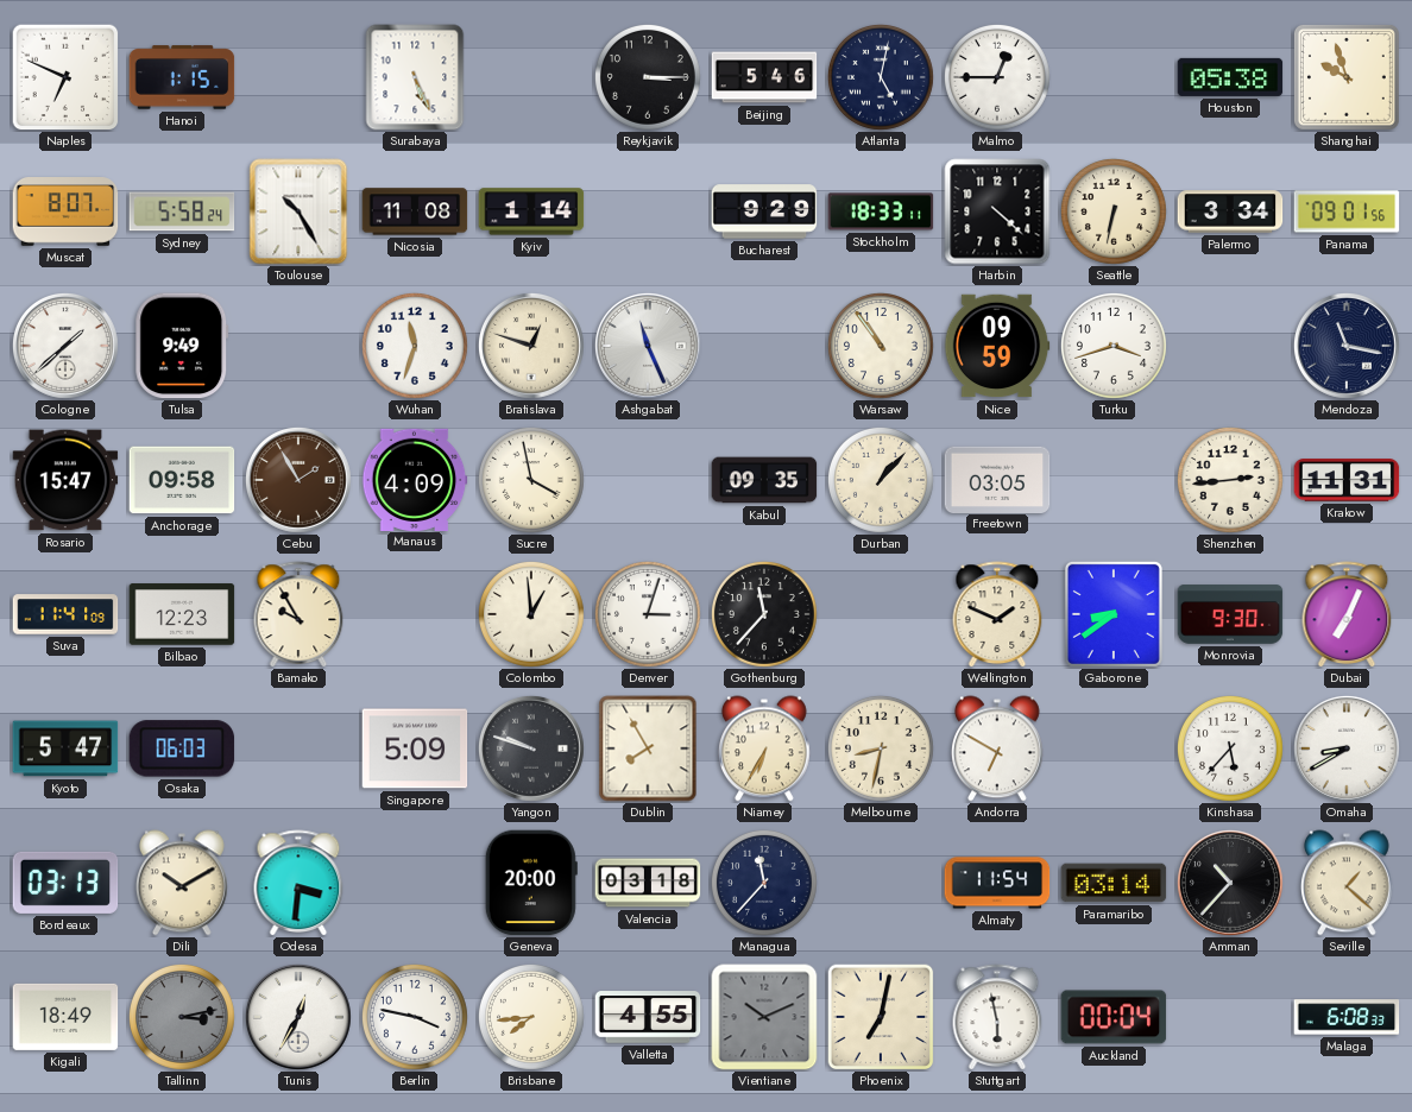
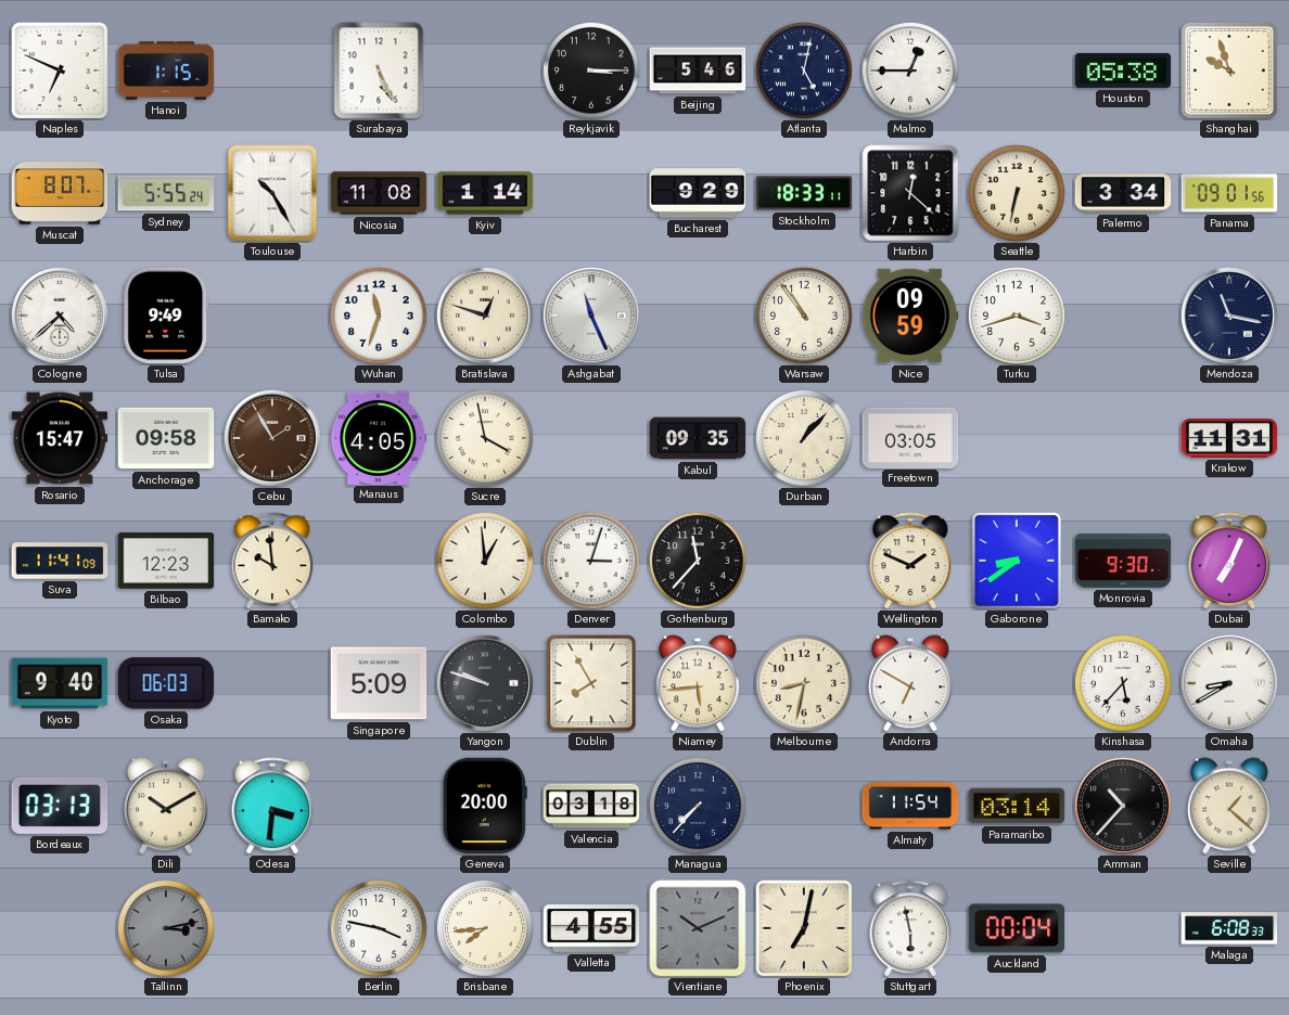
Sydney: 5:58 -> 5:55
Harbin: 4:22 -> 12:22
Cologne: 1:38 -> 4:38
Manaus: 4:09 -> 4:05
Shenzhen: 2:44 -> none
Bamako: 9:55 -> 9:59
Kyoto: 5:47 -> 9:40
Niamey: 6:35 -> 5:44
Managua: 11:37 -> 7:37
Kigali: 18:49 -> none
Tunis: 12:35 -> none
